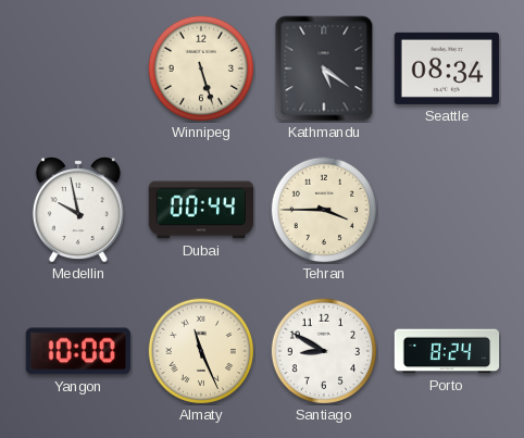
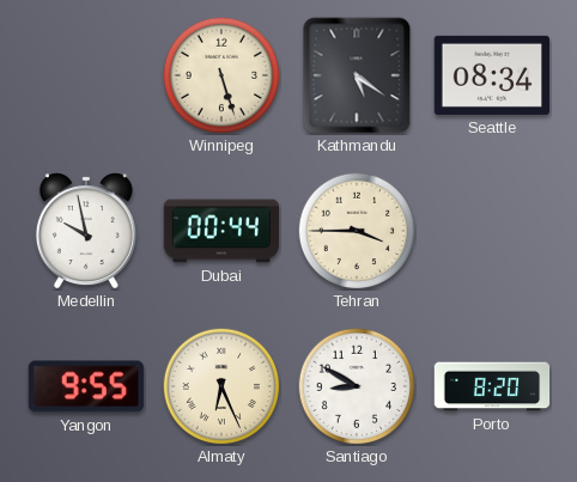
Yangon: 10:00 -> 9:55
Almaty: 11:26 -> 6:26
Porto: 8:24 -> 8:20
